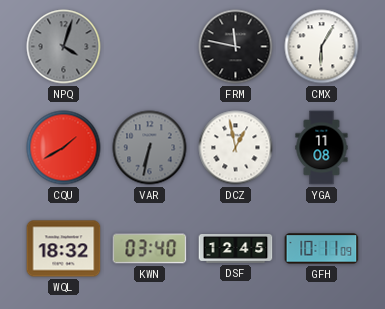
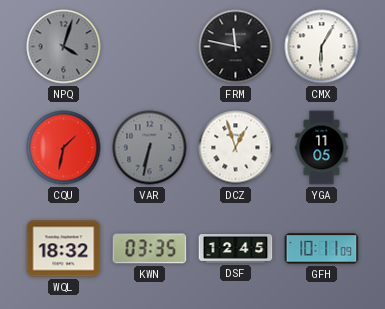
CQU: 1:40 -> 1:32
DCZ: 12:58 -> 12:57
YGA: 11:08 -> 11:05
KWN: 03:40 -> 03:35
